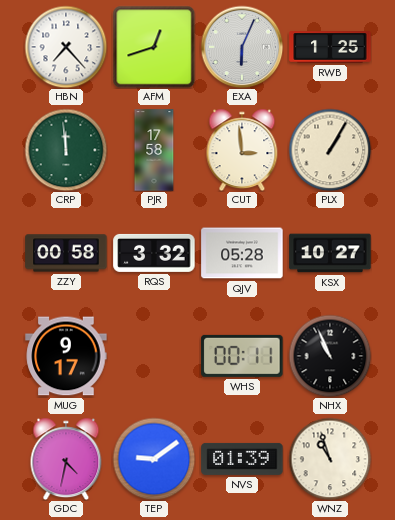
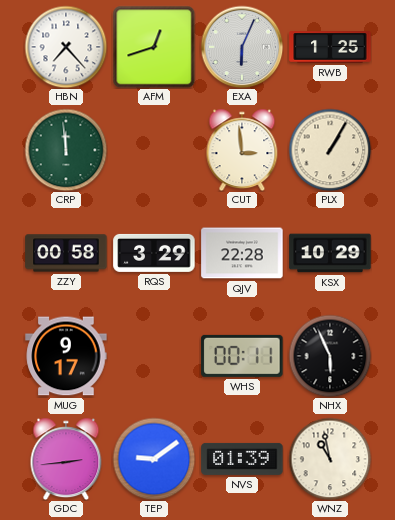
PJR: 17:58 -> none
RQS: 3:32 -> 3:29
QJV: 05:28 -> 22:28
KSX: 10:27 -> 10:29
NHX: 10:56 -> 5:56
GDC: 4:32 -> 2:44
WNZ: 10:57 -> 10:58
